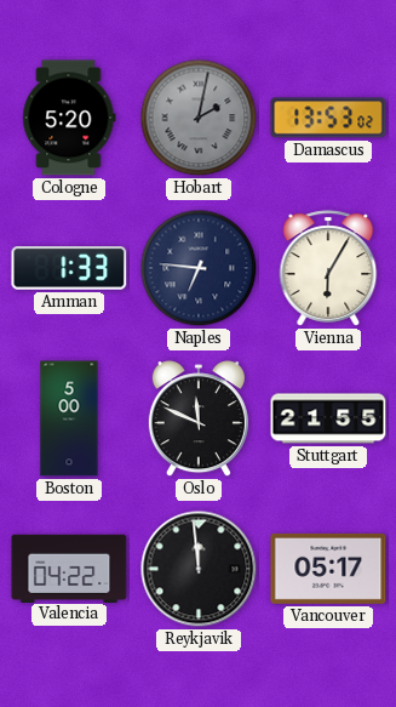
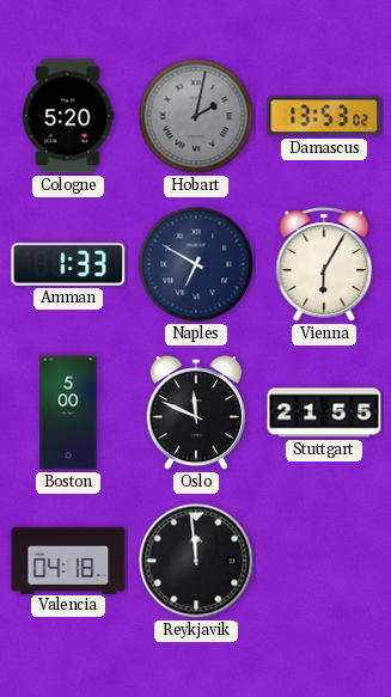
Naples: 6:46 -> 6:50
Valencia: 04:22 -> 04:18
Vancouver: 05:17 -> none
